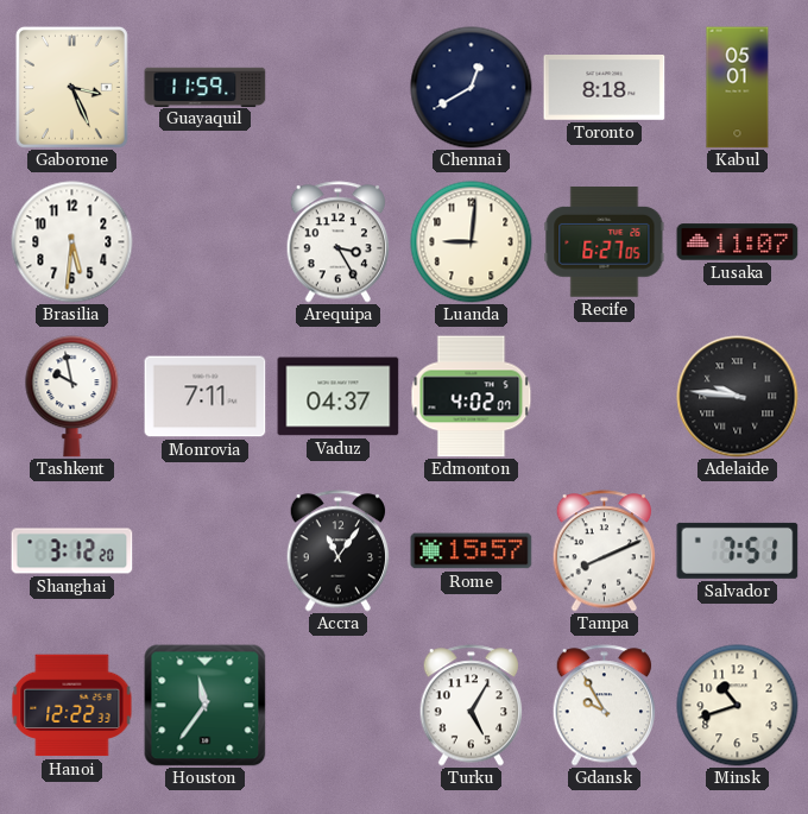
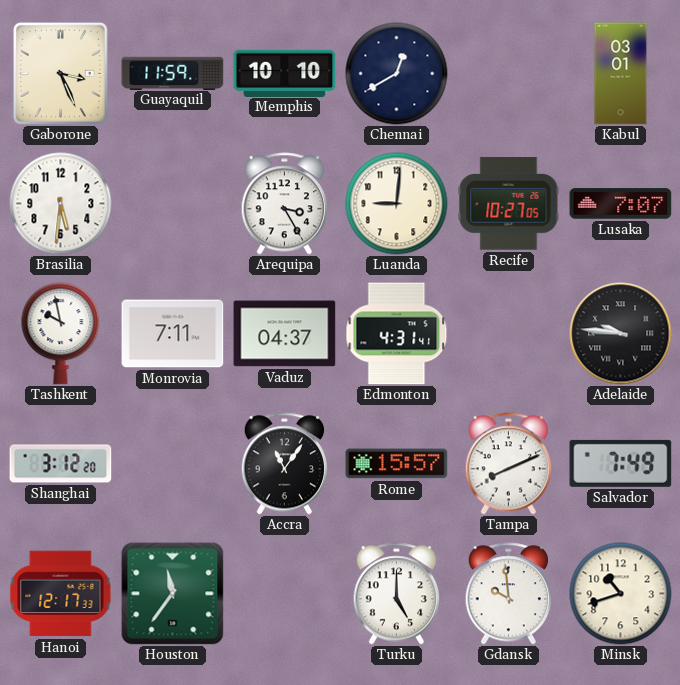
Memphis: none -> 10:10
Toronto: 8:18 -> none
Kabul: 05:01 -> 03:01
Recife: 6:27 -> 10:27
Lusaka: 11:07 -> 7:07
Edmonton: 4:02 -> 4:31
Salvador: 7:51 -> 7:49
Hanoi: 12:22 -> 12:17
Turku: 5:05 -> 5:00
Gdansk: 9:55 -> 9:59
